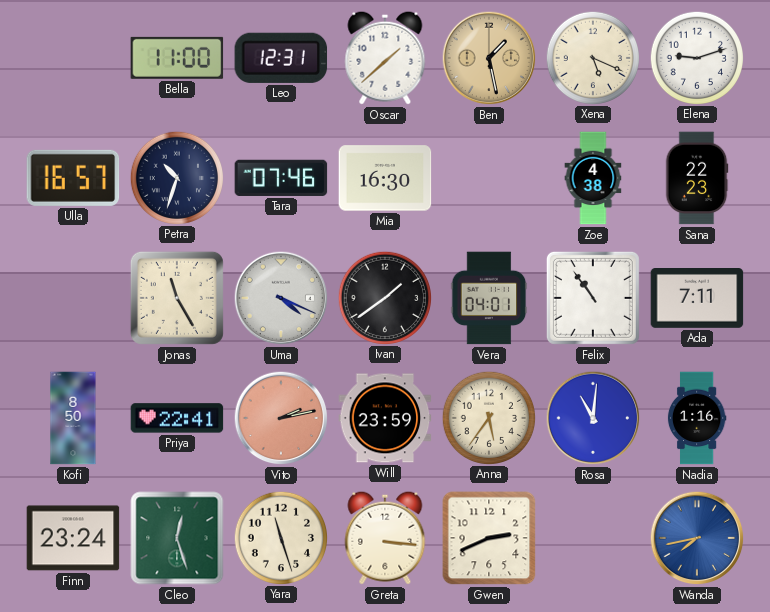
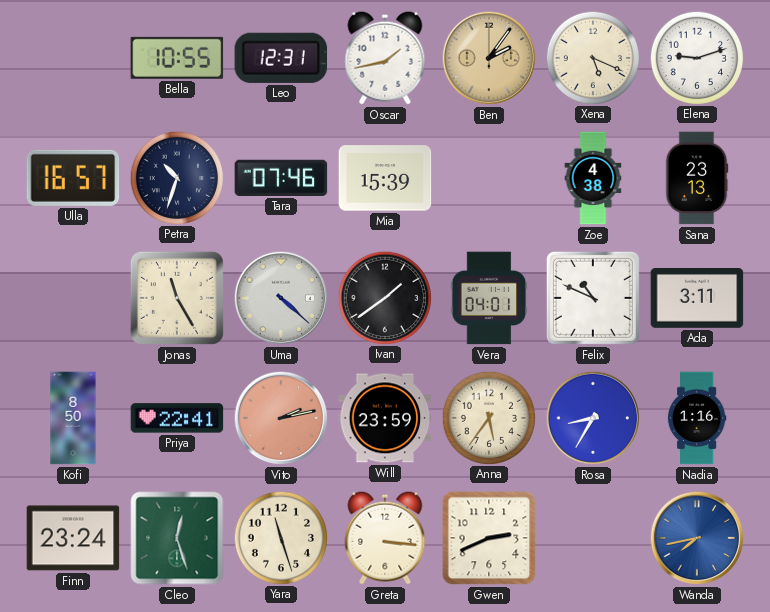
Bella: 11:00 -> 10:55
Oscar: 1:38 -> 1:43
Ben: 1:28 -> 2:06
Mia: 16:30 -> 15:39
Sana: 22:23 -> 23:13
Uma: 4:19 -> 4:22
Felix: 10:54 -> 10:49
Ada: 7:11 -> 3:11
Rosa: 11:01 -> 8:35
